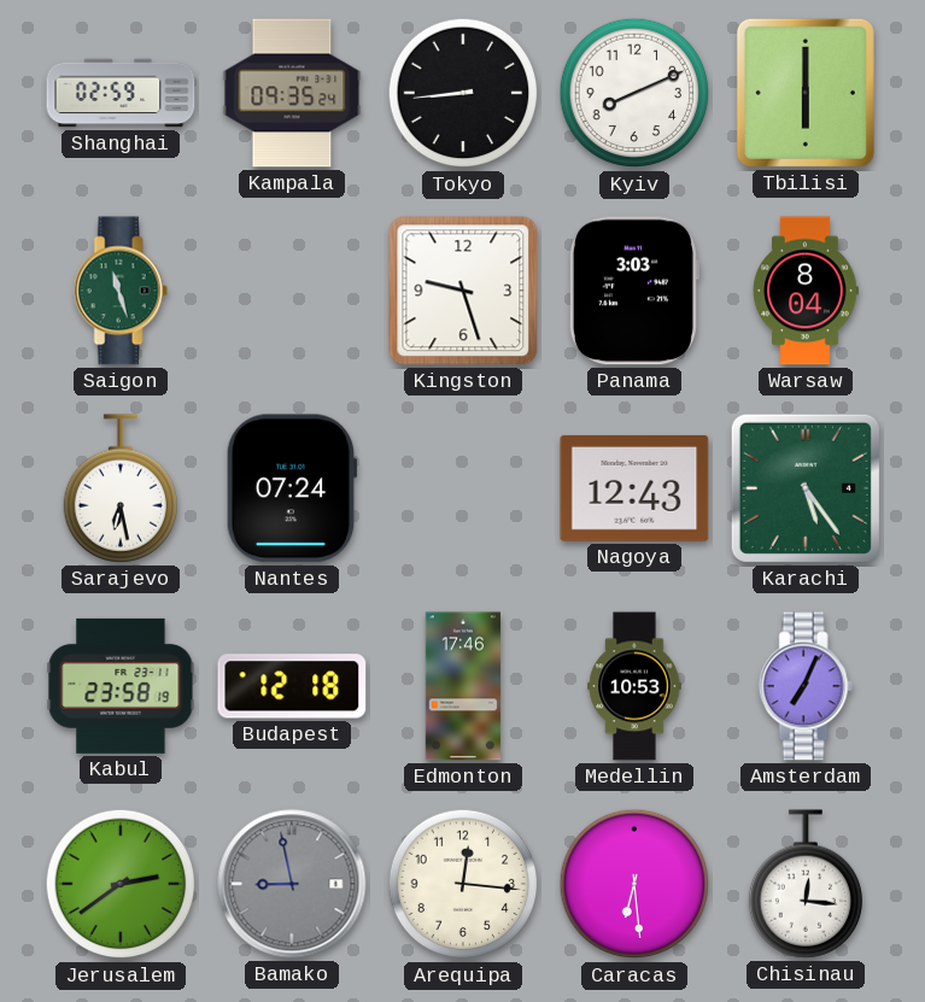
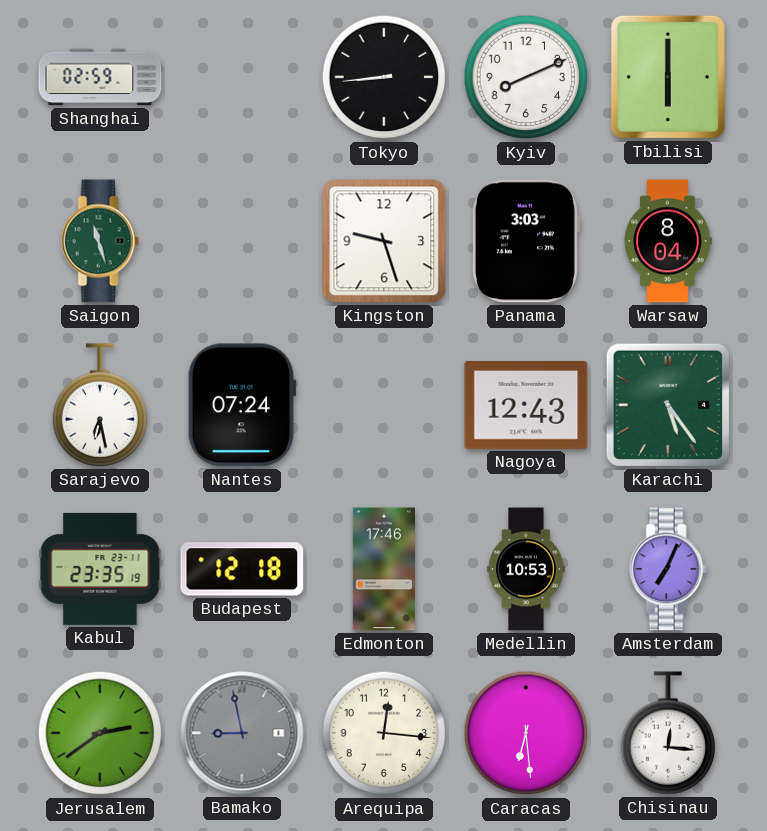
Kampala: 09:35 -> none
Kabul: 23:58 -> 23:35
